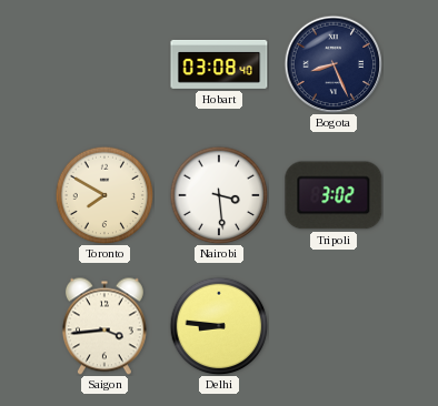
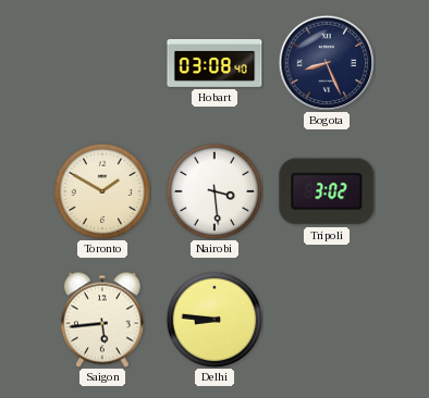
Toronto: 7:50 -> 1:50
Saigon: 3:44 -> 5:44
